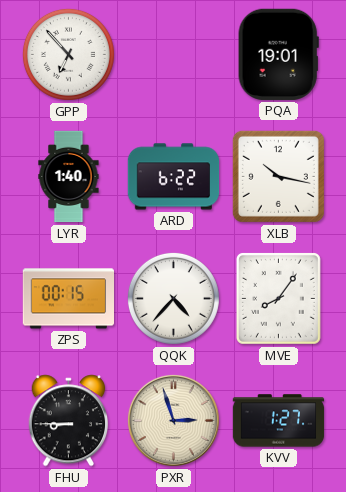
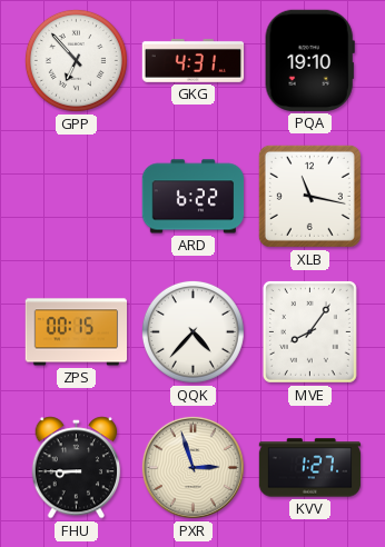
GKG: none -> 4:31
PQA: 19:01 -> 19:10
LYR: 1:40 -> none
XLB: 10:17 -> 11:17
